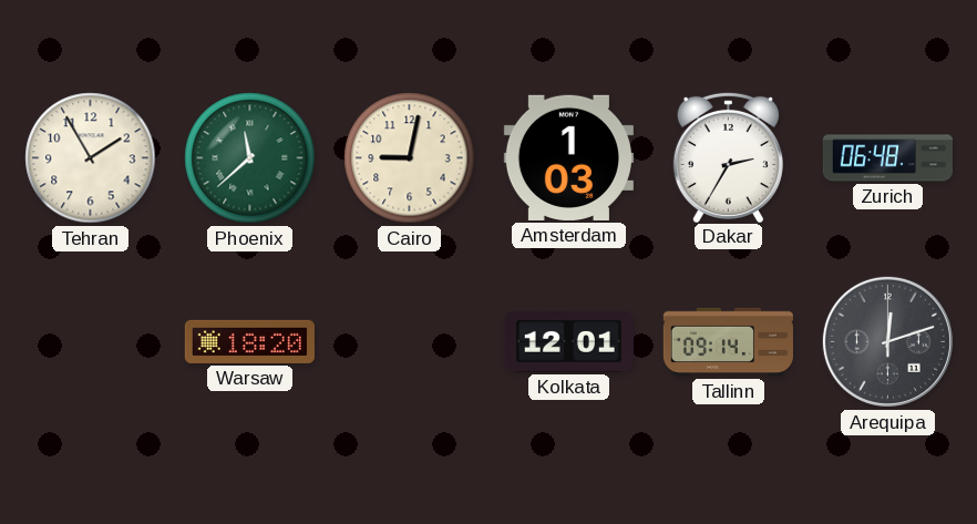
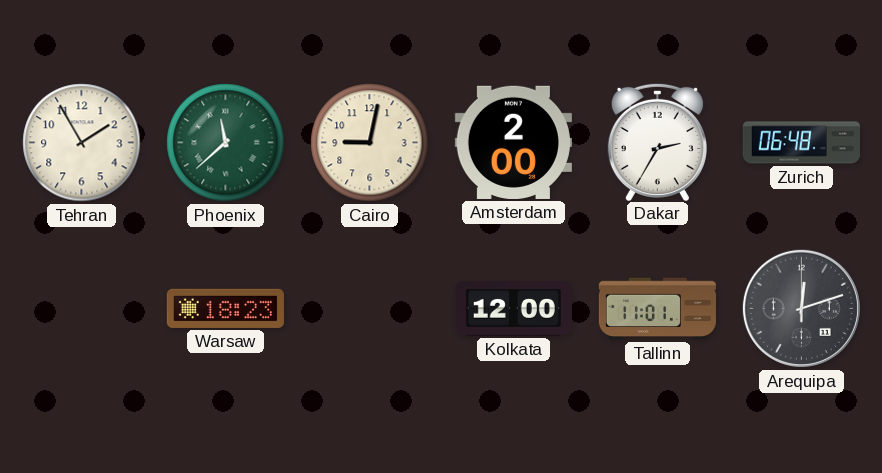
Amsterdam: 1:03 -> 2:00
Warsaw: 18:20 -> 18:23
Kolkata: 12:01 -> 12:00
Tallinn: 09:14 -> 11:01
